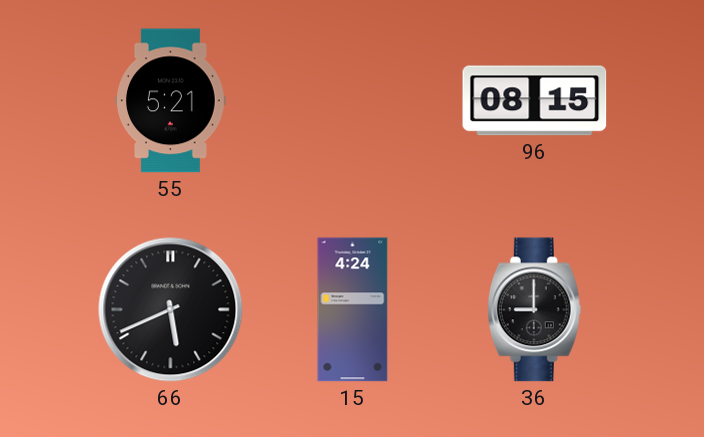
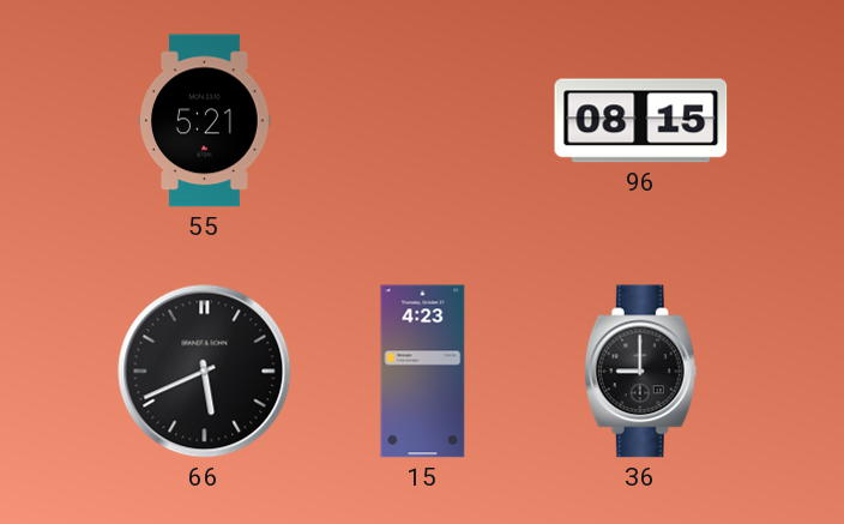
15: 4:24 -> 4:23
